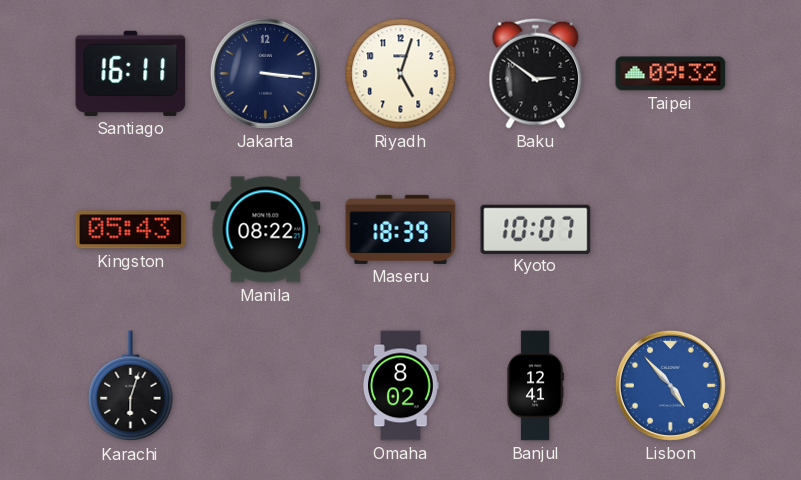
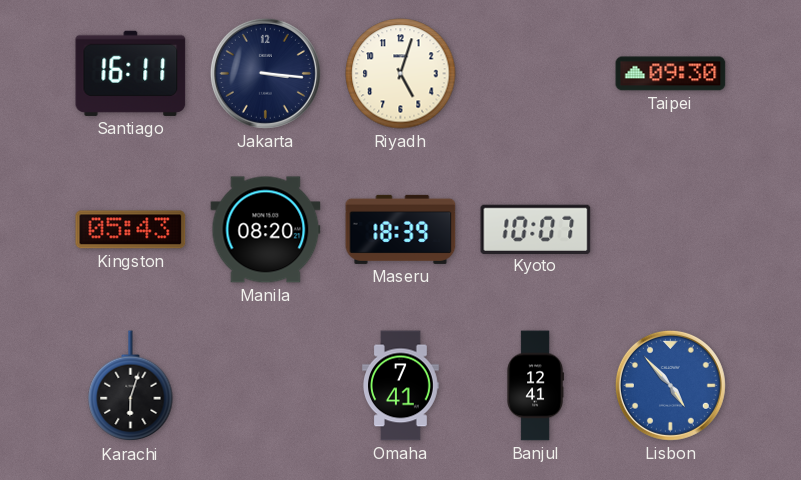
Baku: 2:51 -> none
Taipei: 09:32 -> 09:30
Manila: 08:22 -> 08:20
Omaha: 8:02 -> 7:41
